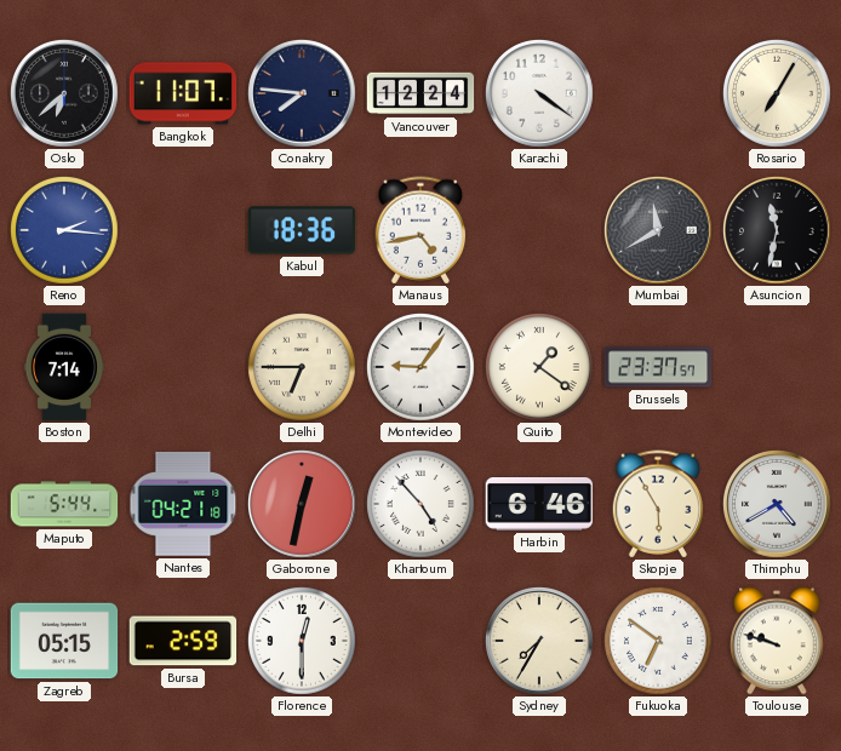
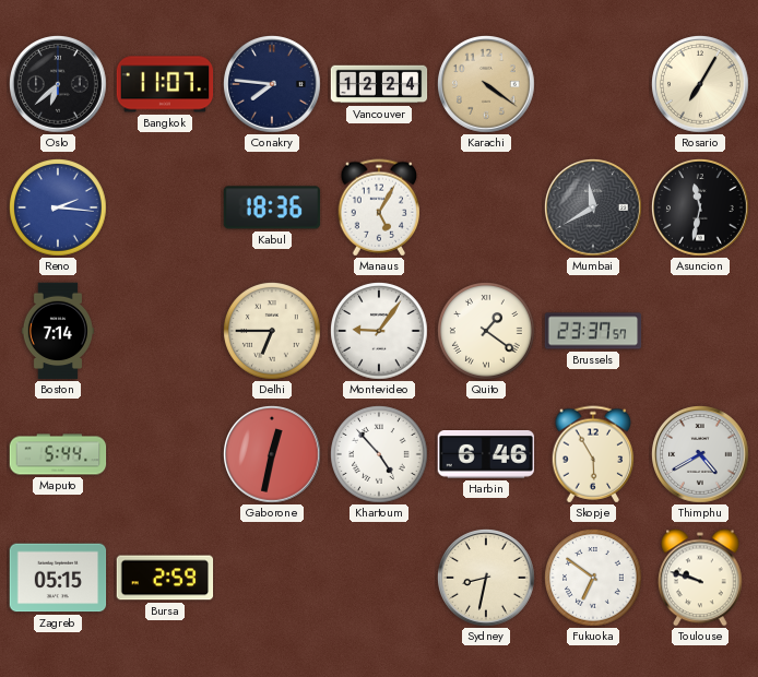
Karachi dial: white -> champagne
Manaus: 4:43 -> 5:05
Nantes: 04:21 -> none
Florence: 12:30 -> none
Sydney: 7:35 -> 8:32
